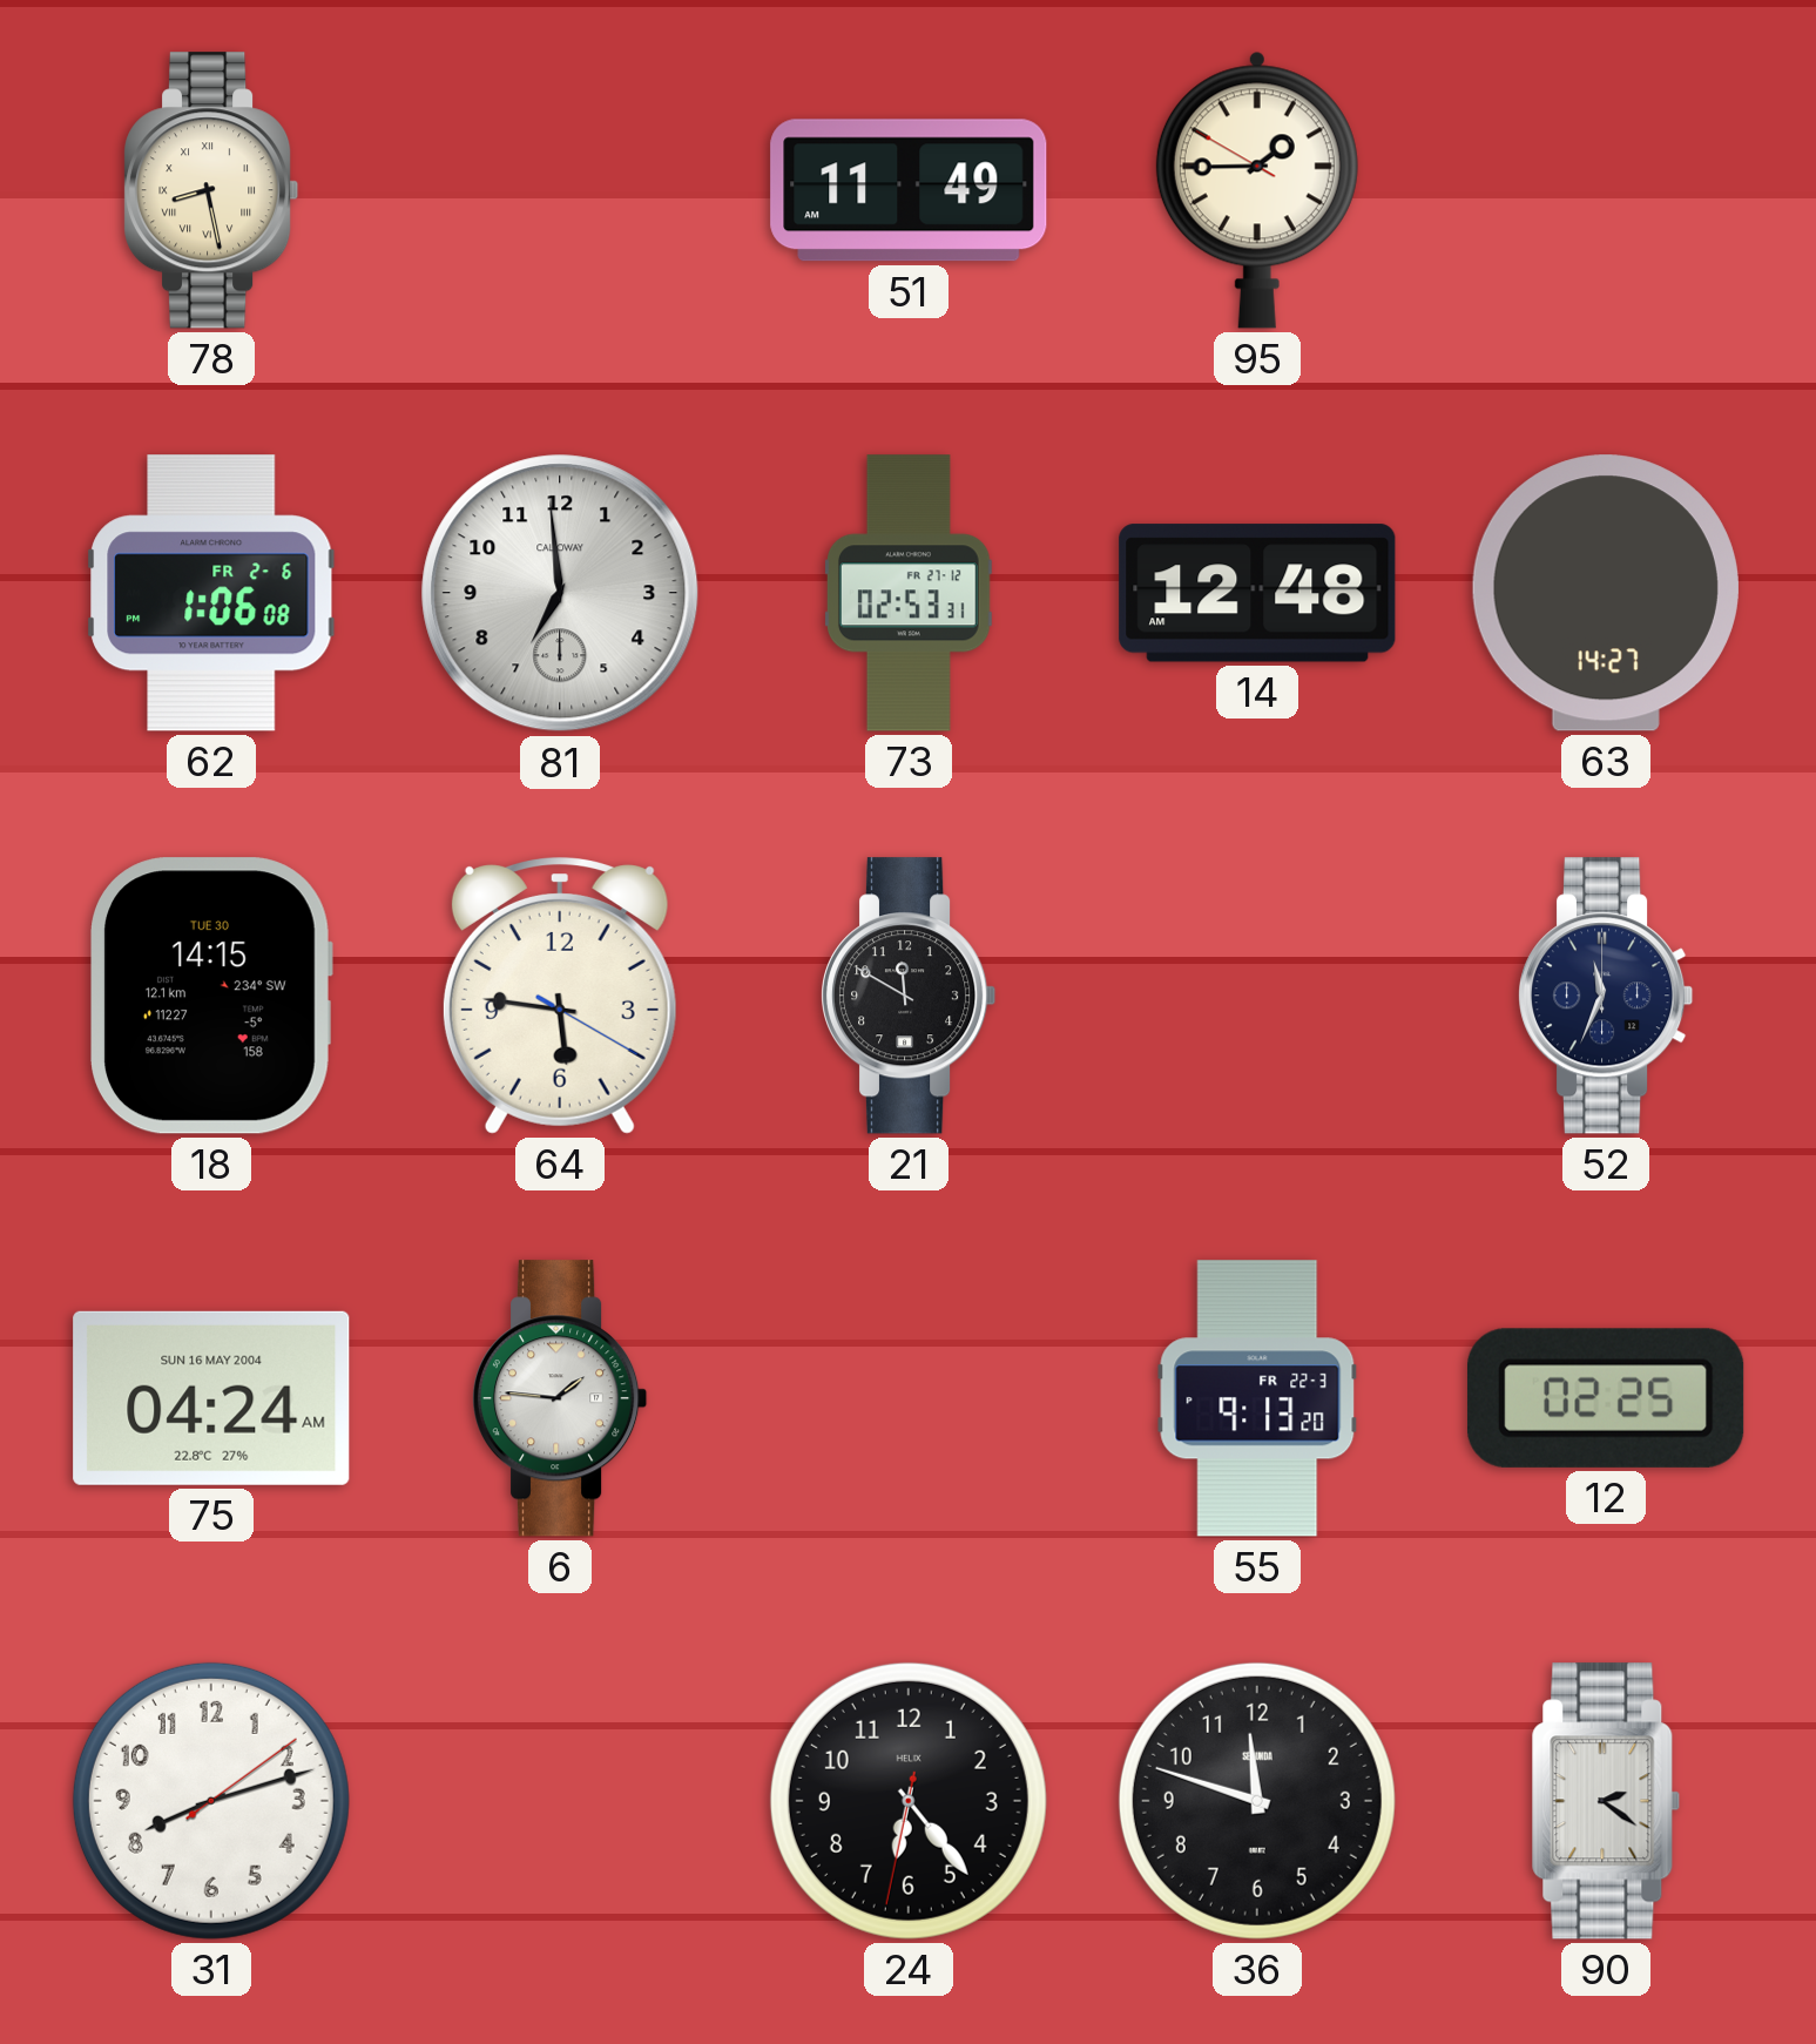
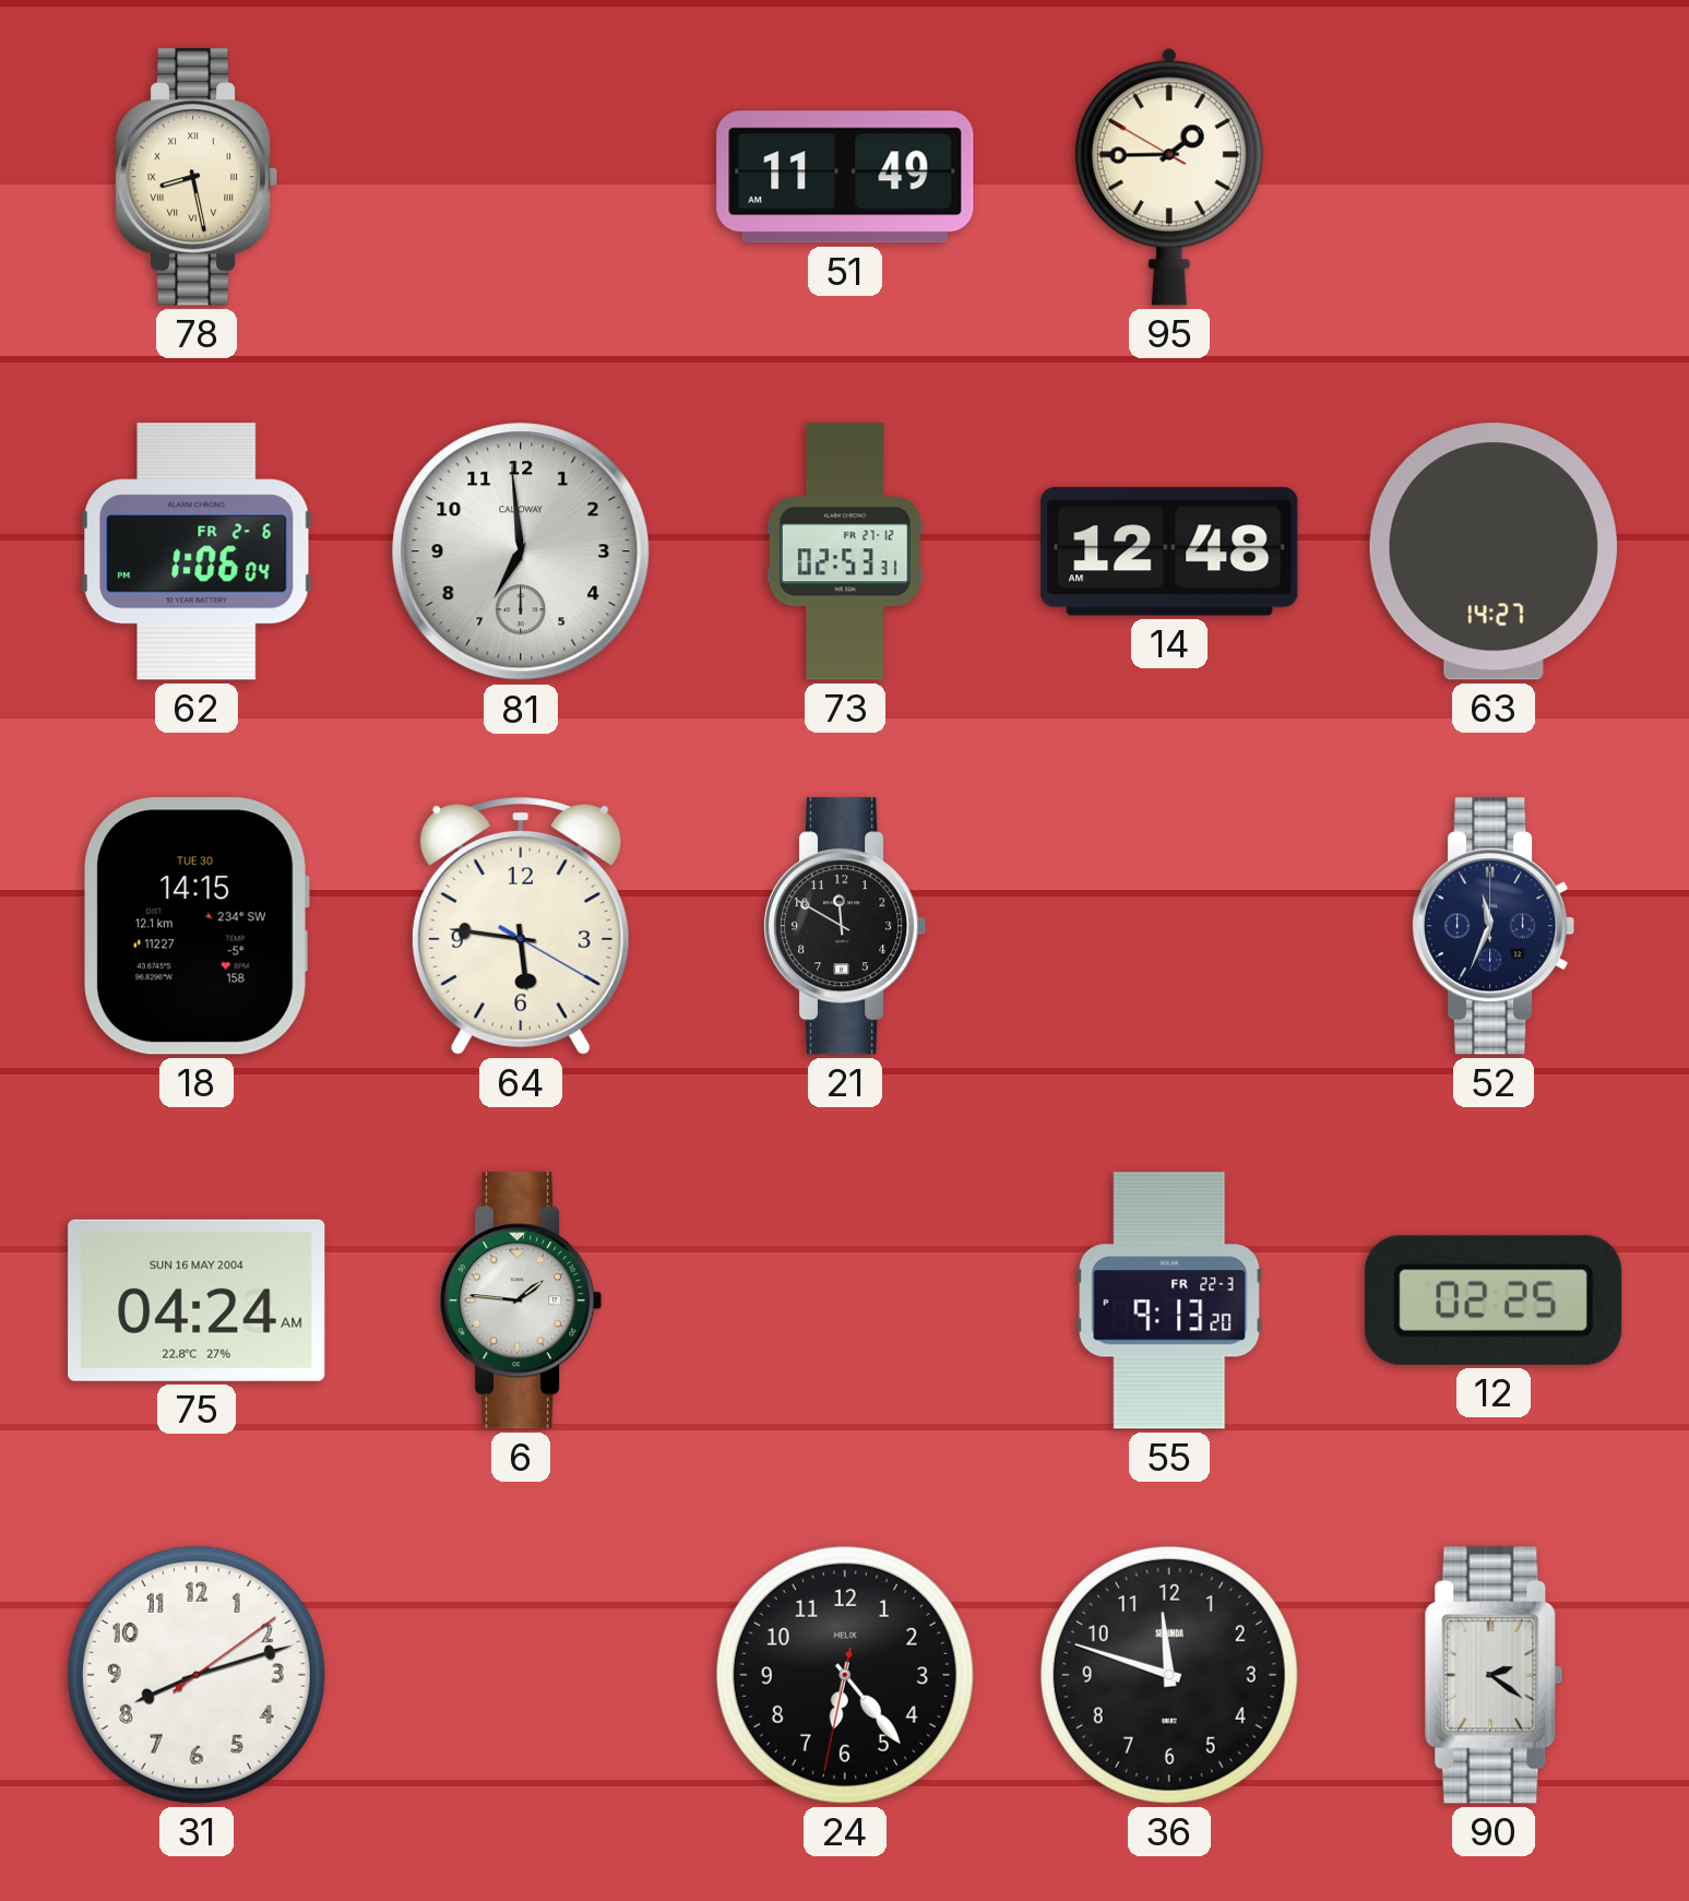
62: 1:06:08 -> 1:06:04
